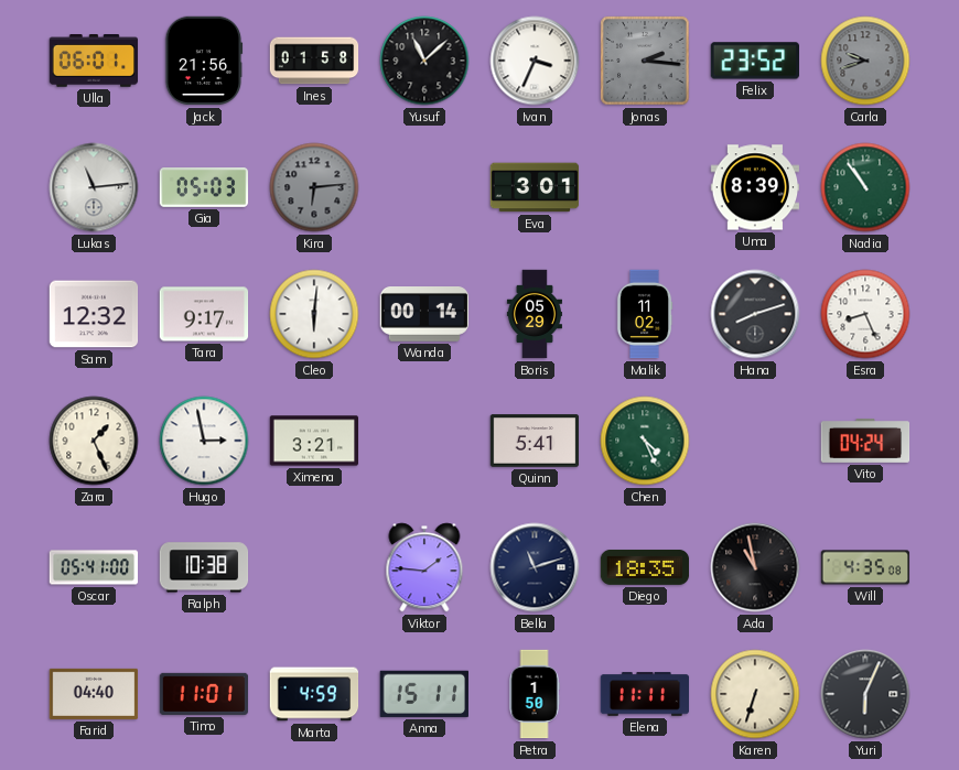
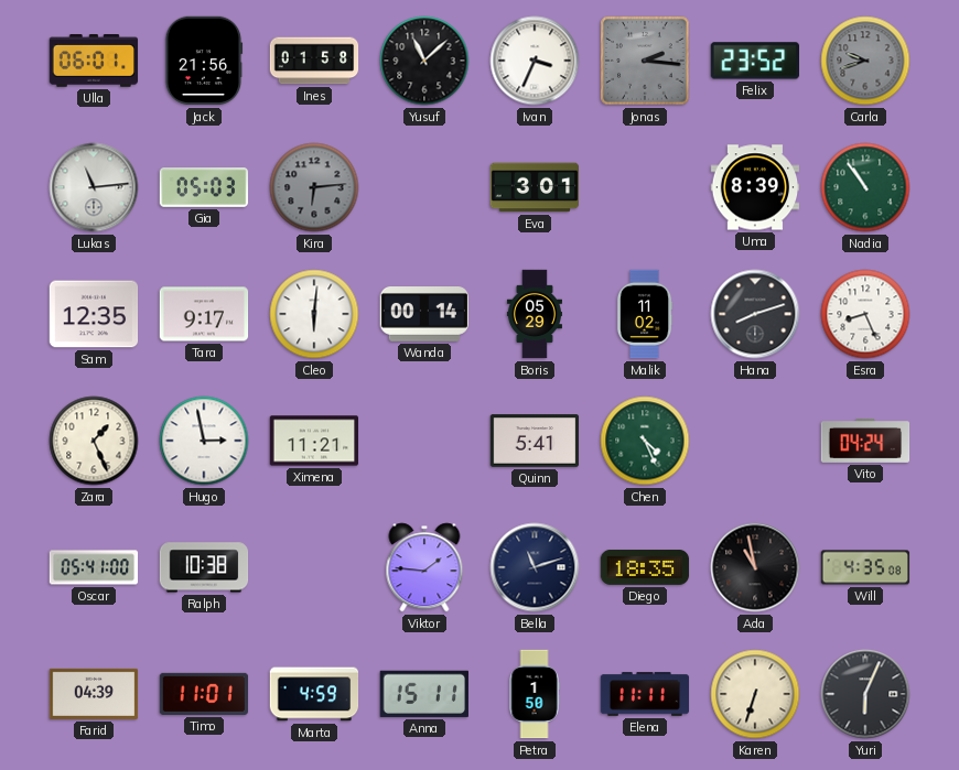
Sam: 12:32 -> 12:35
Ximena: 3:21 -> 11:21
Farid: 04:40 -> 04:39
